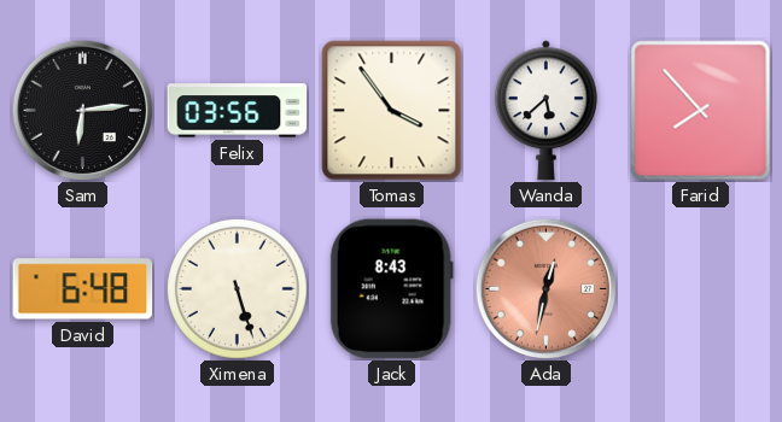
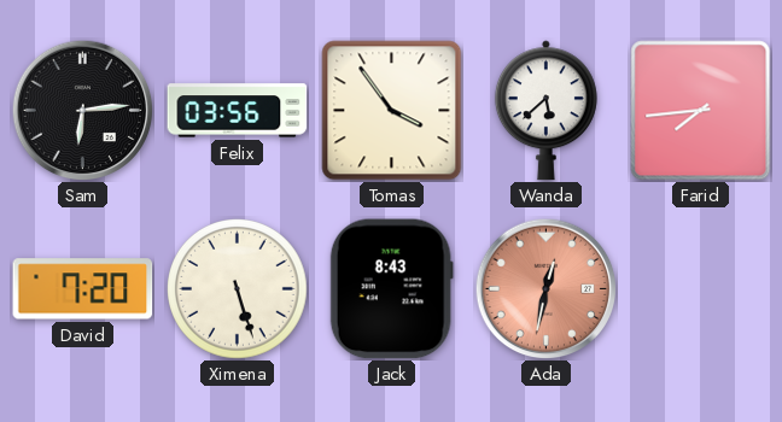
Farid: 7:53 -> 7:44
David: 6:48 -> 7:20
